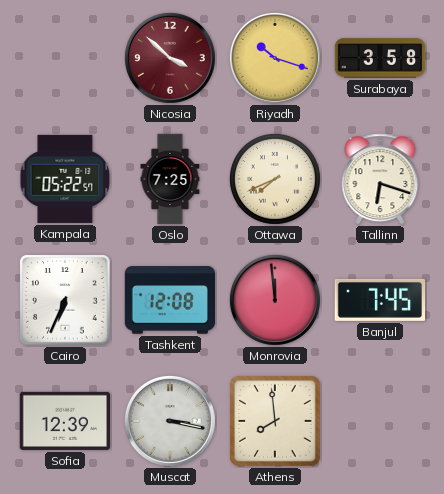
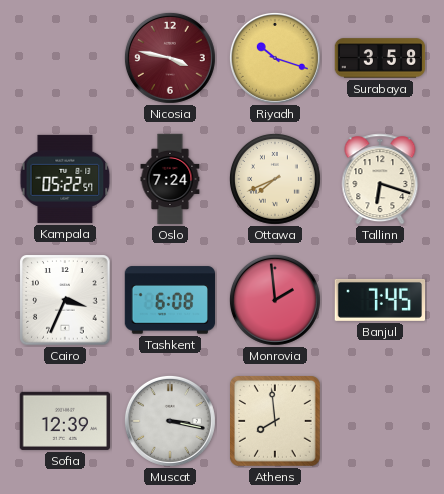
Nicosia: 3:52 -> 3:47
Oslo: 7:25 -> 7:24
Cairo: 6:34 -> 3:34
Tashkent: 12:08 -> 6:08
Monrovia: 11:59 -> 1:59
